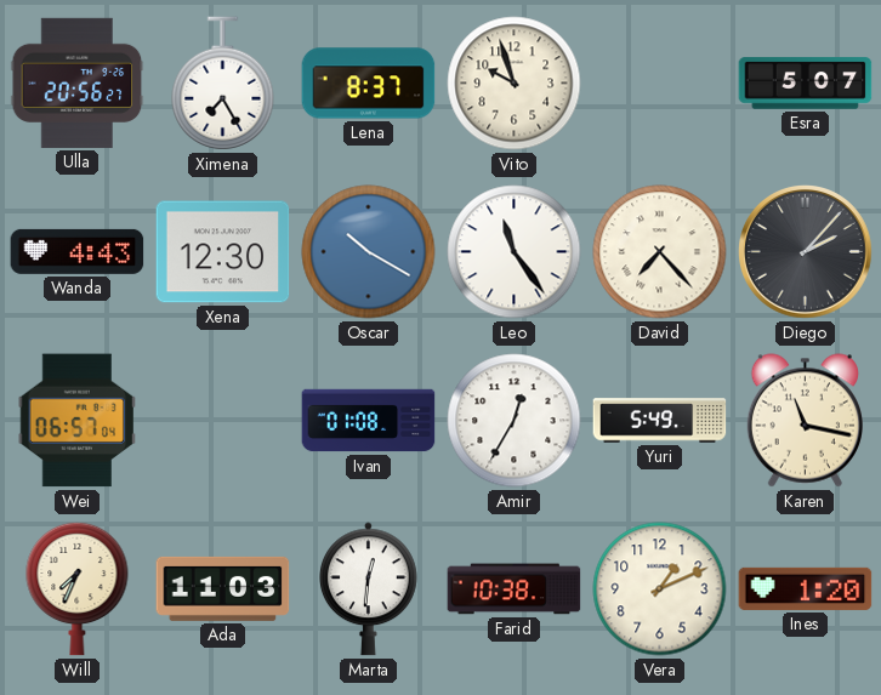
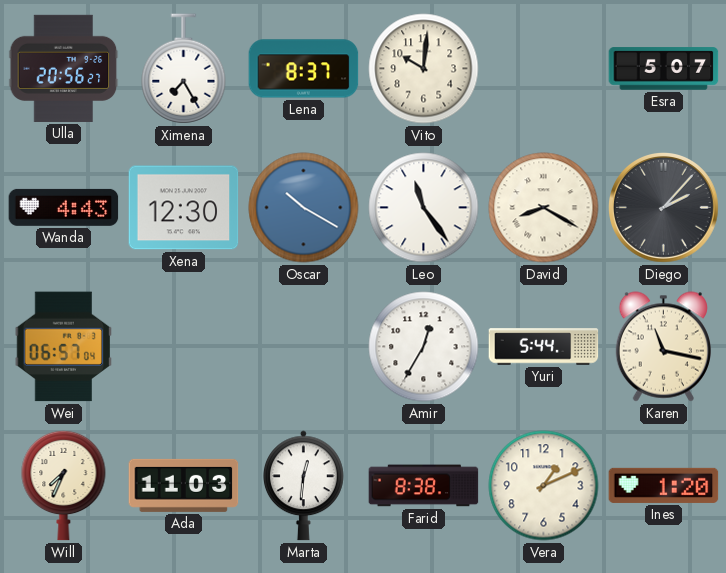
Vito: 9:57 -> 10:01
David: 7:23 -> 8:20
Ivan: 01:08 -> none
Yuri: 5:49 -> 5:44
Farid: 10:38 -> 8:38
